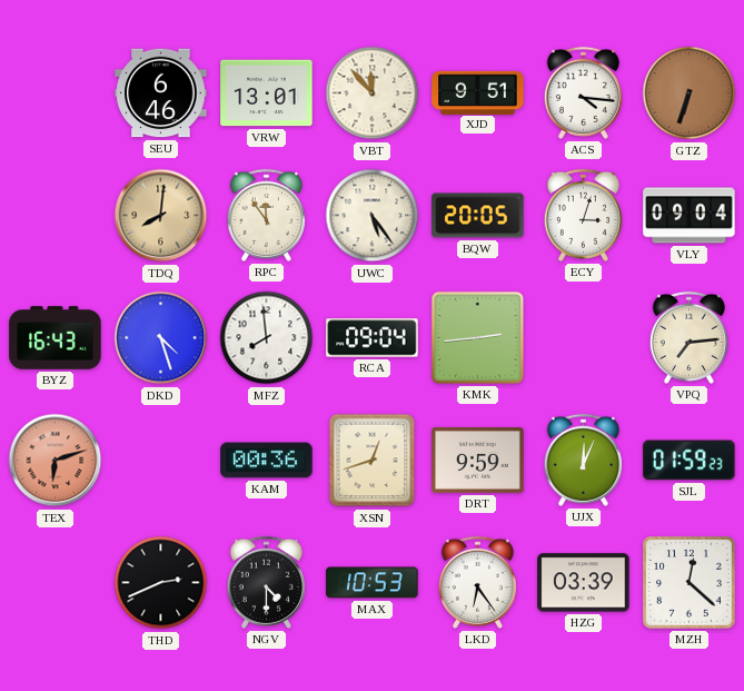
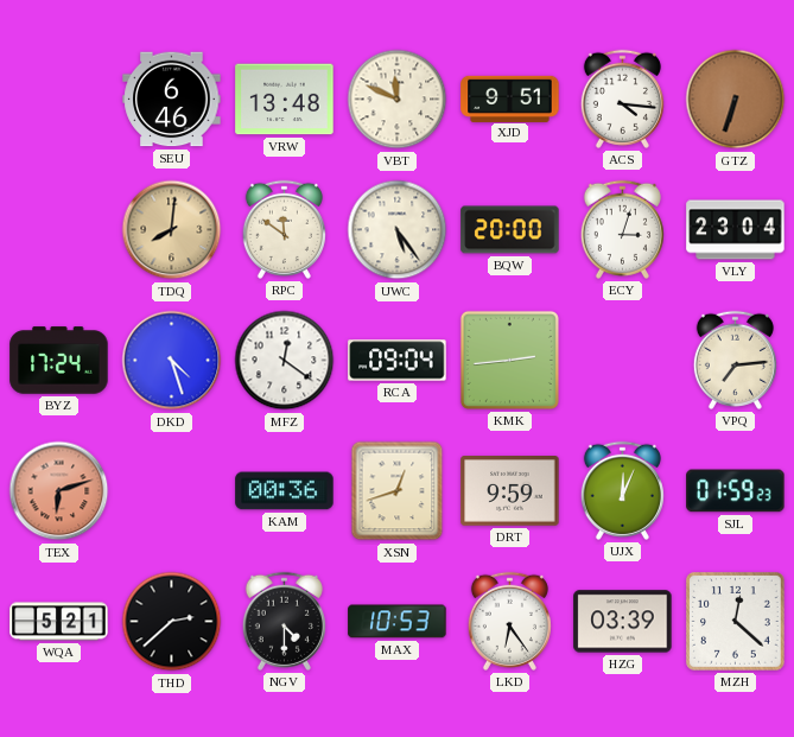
VRW: 13:01 -> 13:48
VBT: 11:53 -> 11:49
RPC: 11:54 -> 11:51
BQW: 20:05 -> 20:00
VLY: 09:04 -> 23:04
BYZ: 16:43 -> 17:24
MFZ: 7:59 -> 12:21
WQA: none -> 5:21
THD: 2:41 -> 2:38
